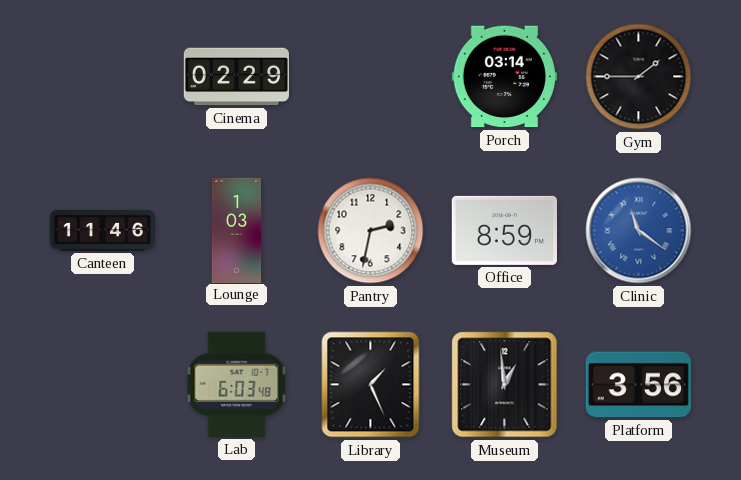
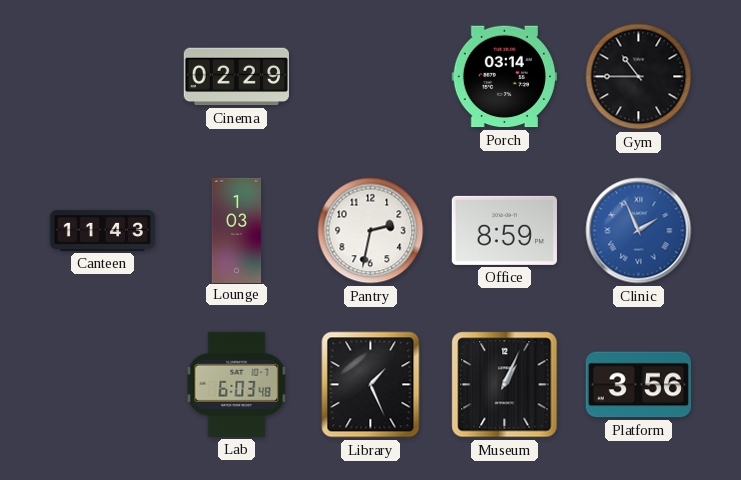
Gym: 1:45 -> 10:45
Canteen: 11:46 -> 11:43
Clinic: 11:21 -> 1:56
Museum: 12:59 -> 1:04
